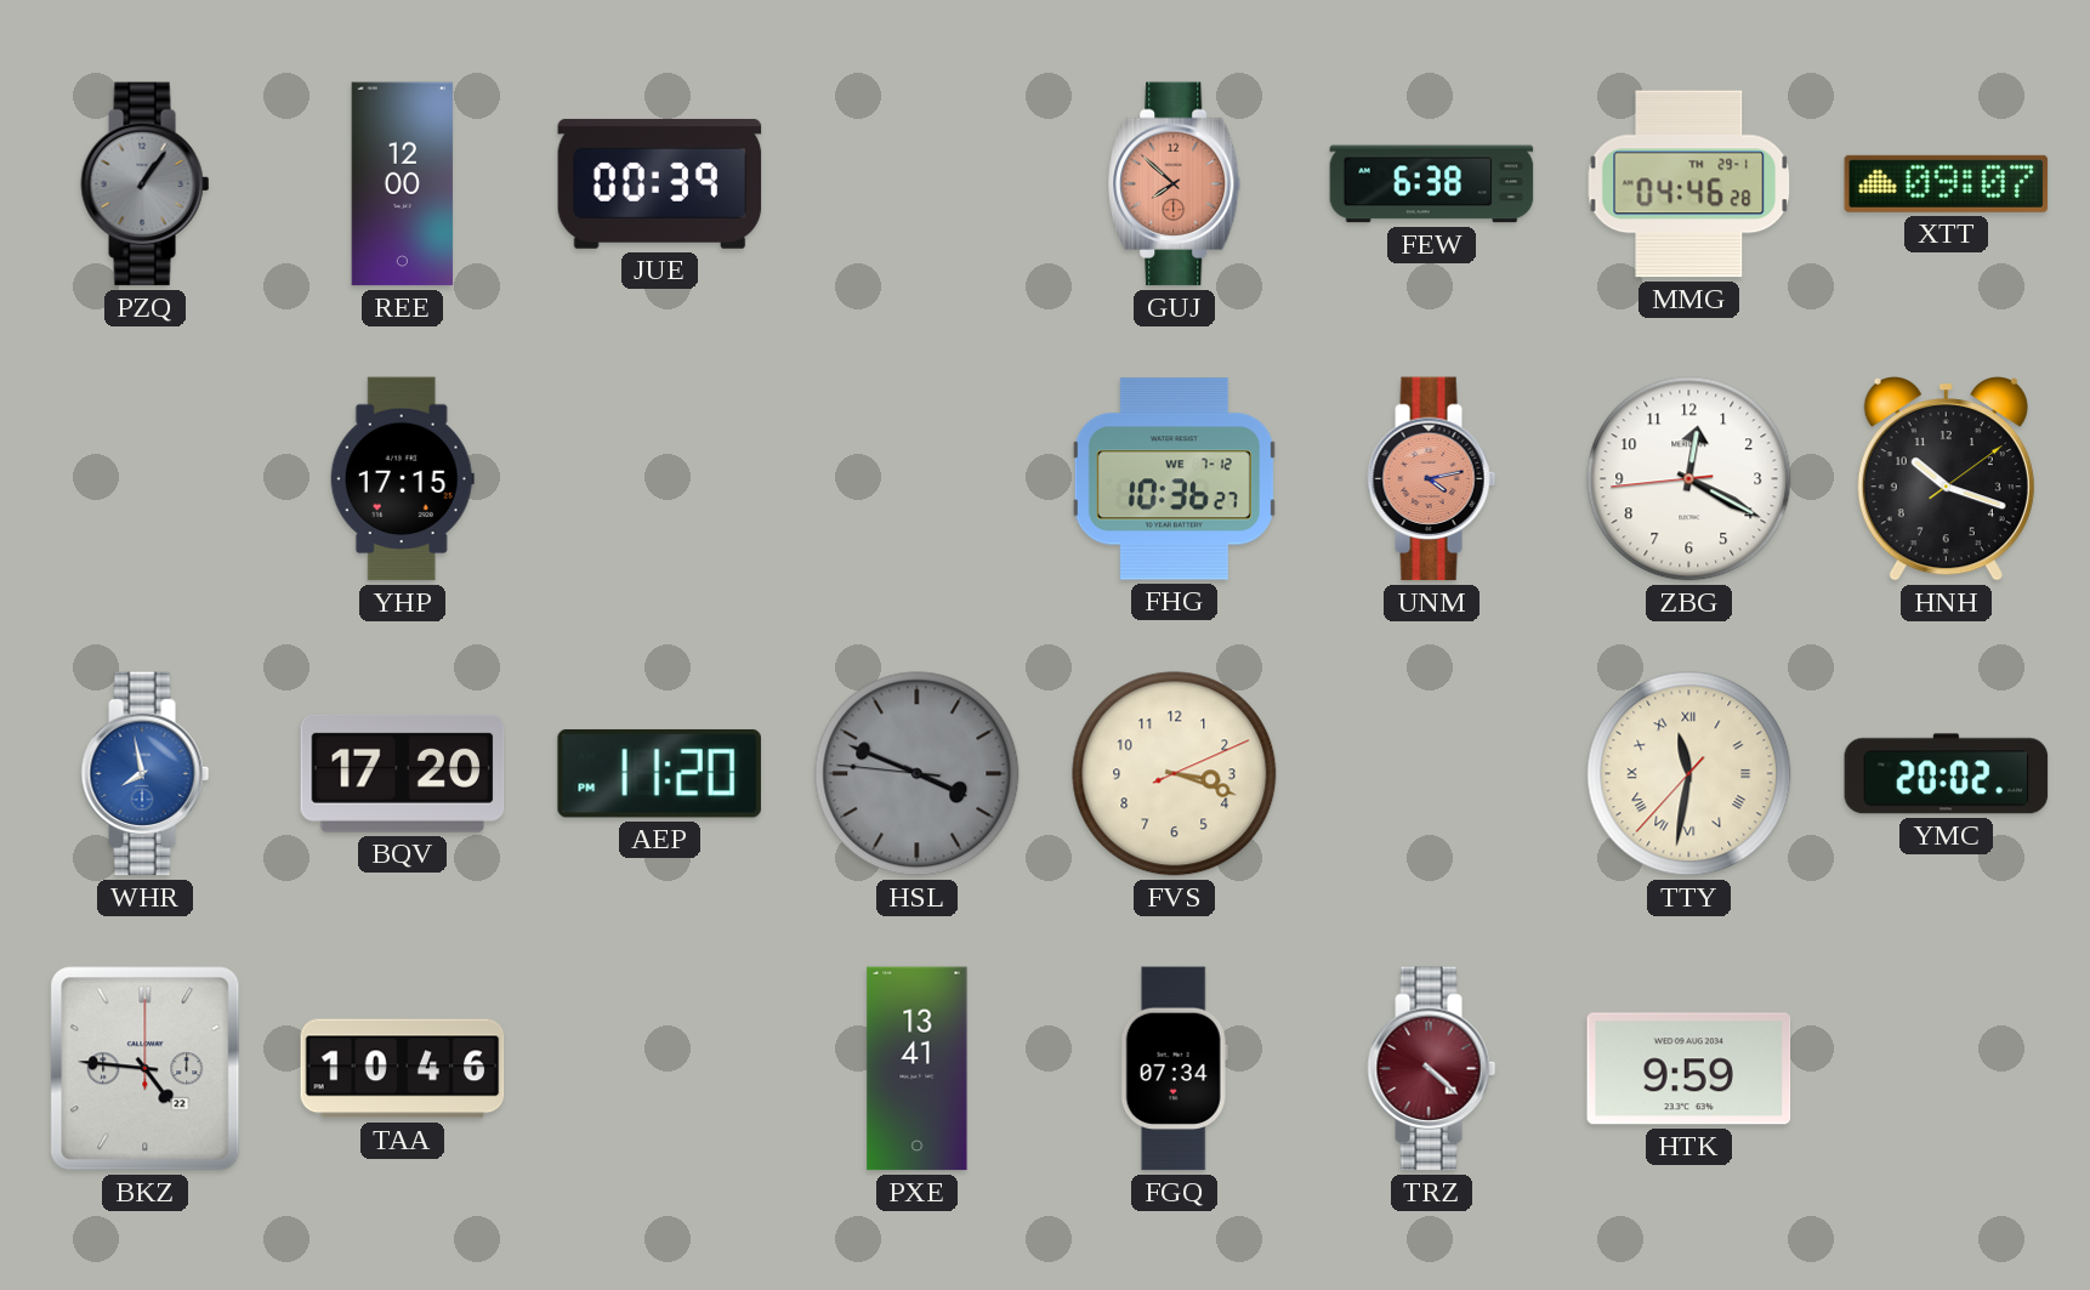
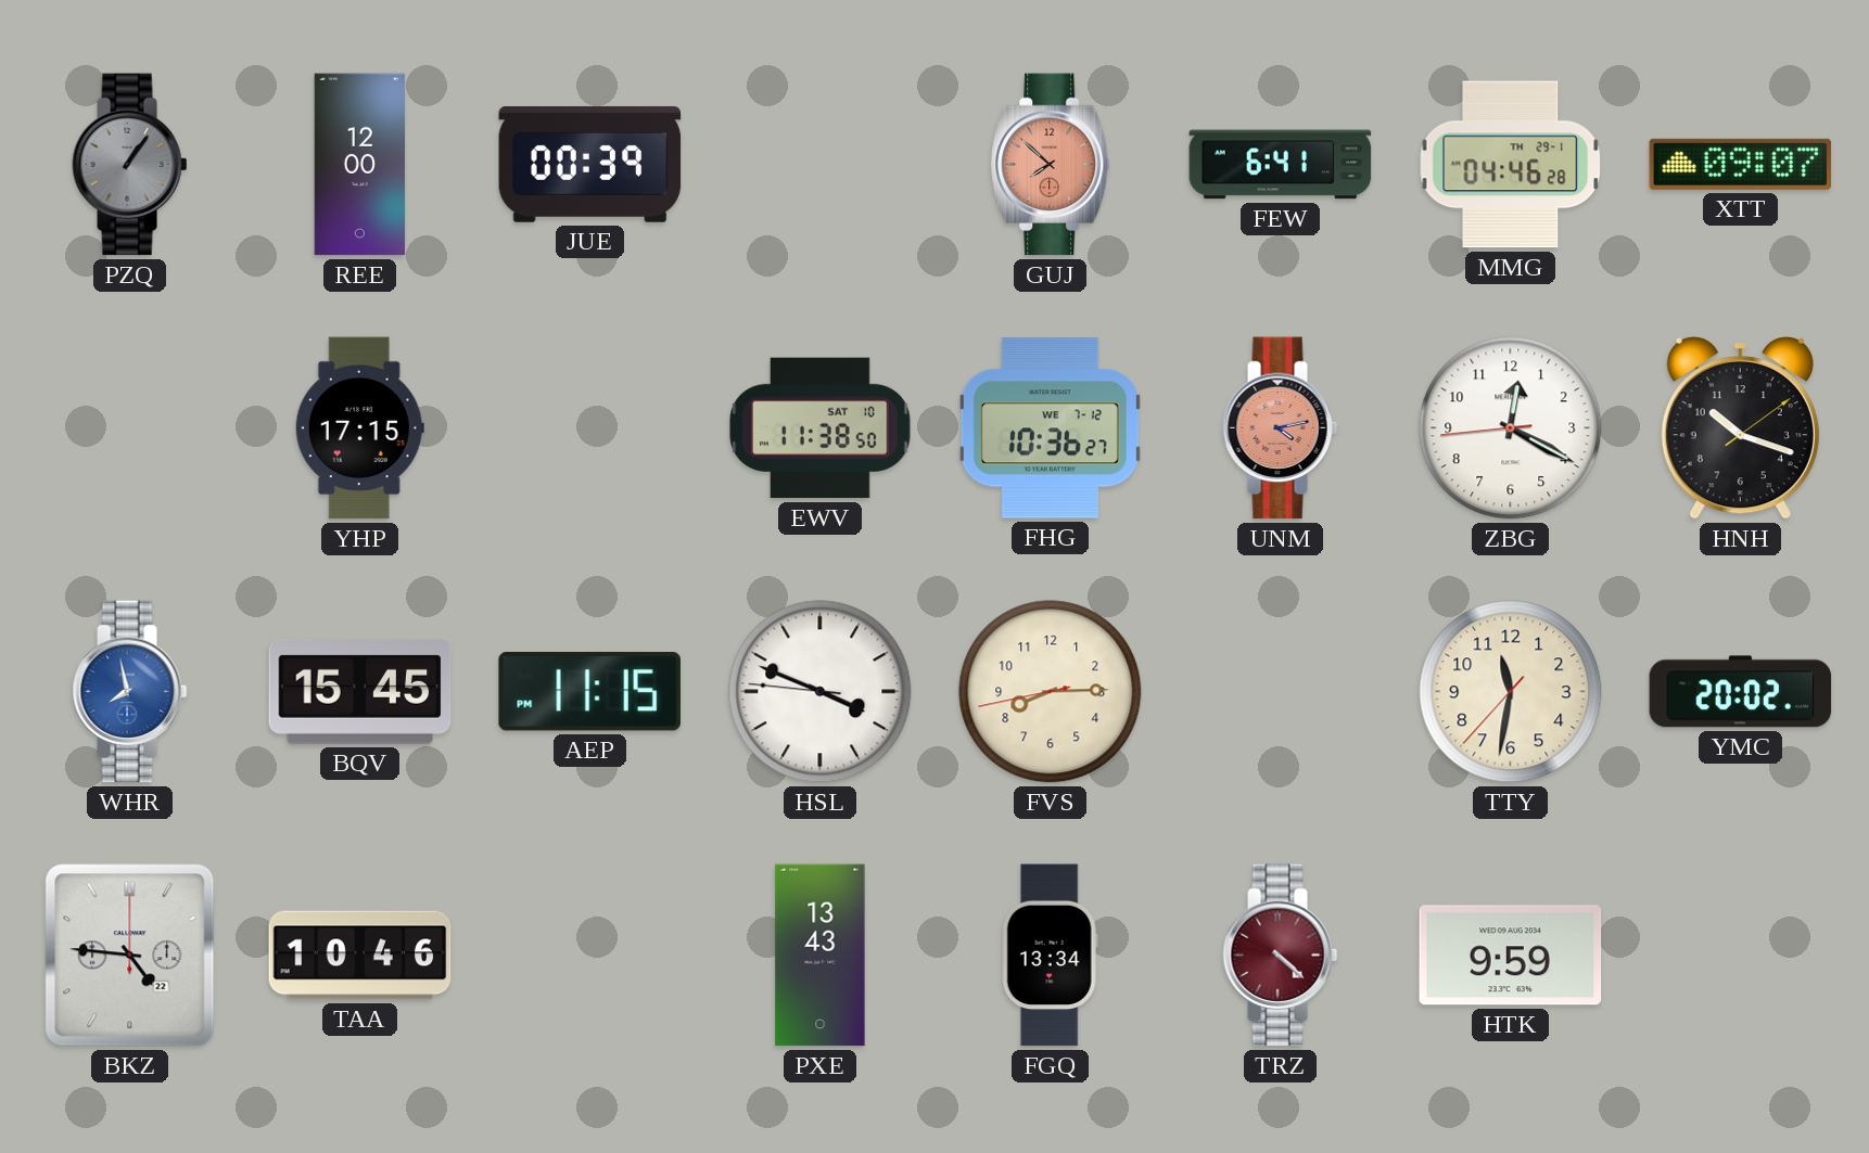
FEW: 6:38 -> 6:41
EWV: none -> 11:38
BQV: 17:20 -> 15:45
AEP: 11:20 -> 11:15
HSL dial: grey -> white
FVS: 3:18 -> 8:14
TTY numerals: Roman -> Arabic
PXE: 13:41 -> 13:43
FGQ: 07:34 -> 13:34
